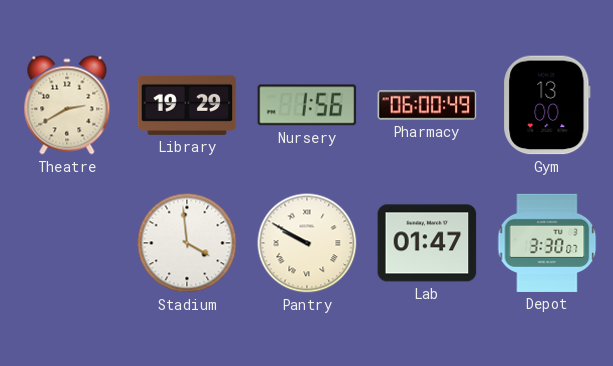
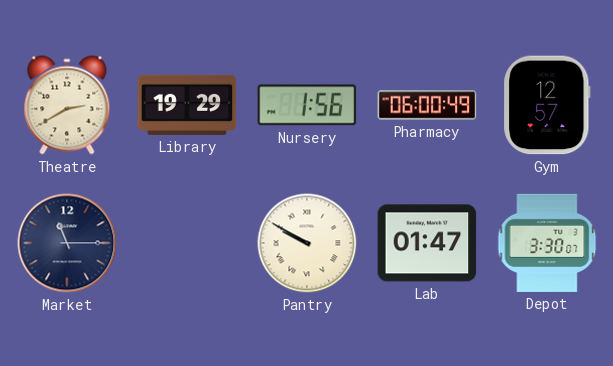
Gym: 13:00 -> 12:57
Market: none -> 11:15
Stadium: 3:59 -> none
